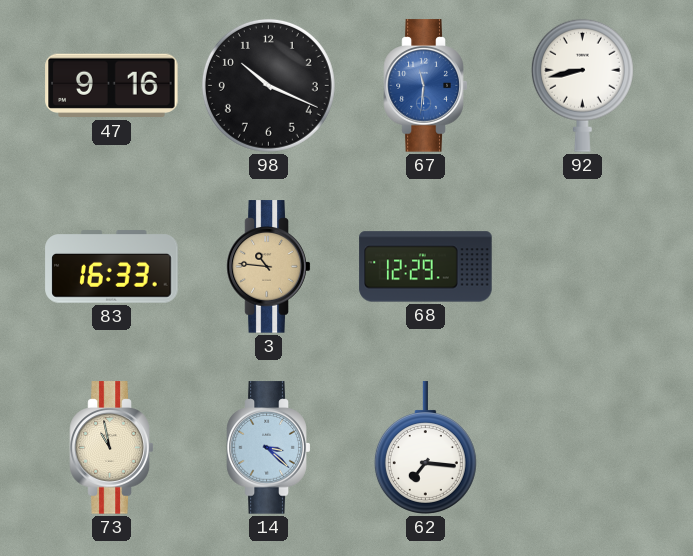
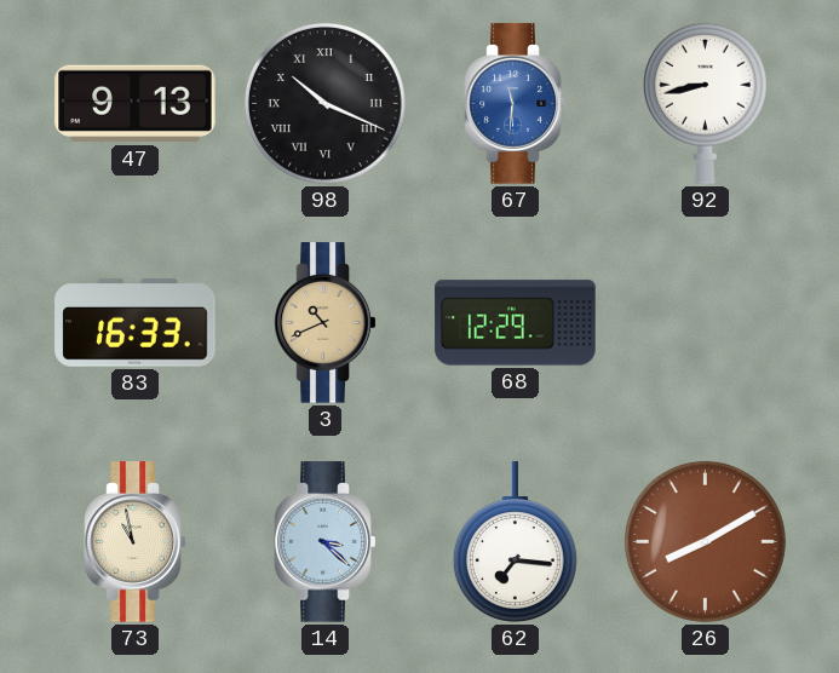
47: 9:16 -> 9:13
98 numerals: Arabic -> Roman
3: 10:46 -> 10:41
26: none -> 8:10
